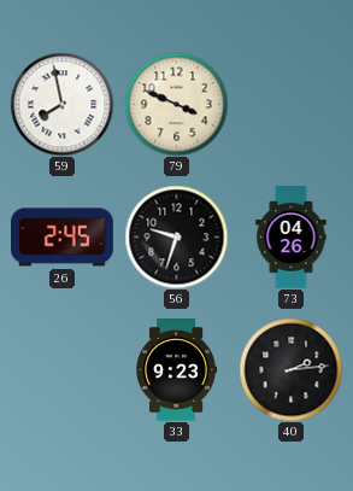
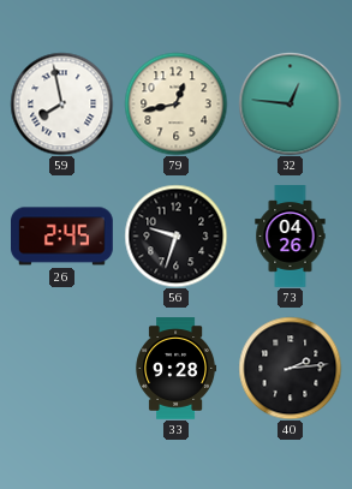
79: 3:49 -> 12:43
32: none -> 12:46
33: 9:23 -> 9:28
